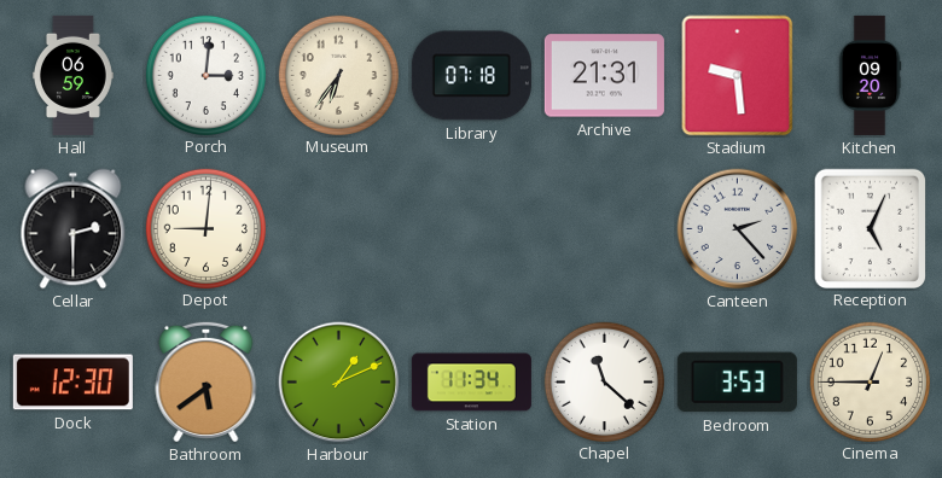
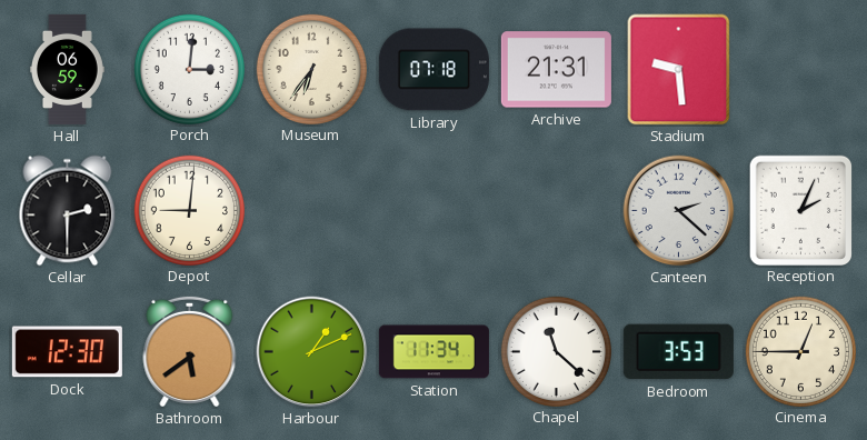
Kitchen: 09:20 -> none
Canteen: 2:23 -> 2:22
Reception: 5:04 -> 2:04
